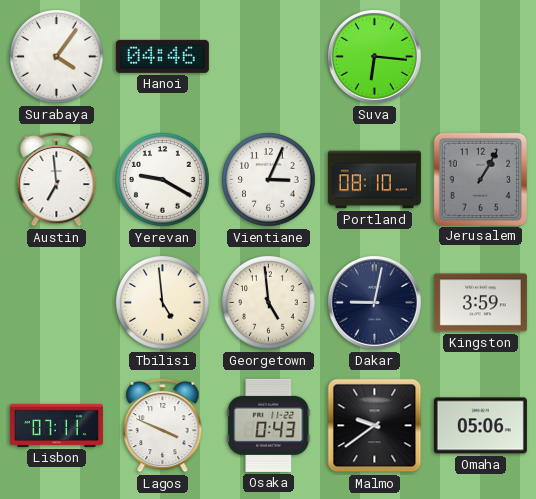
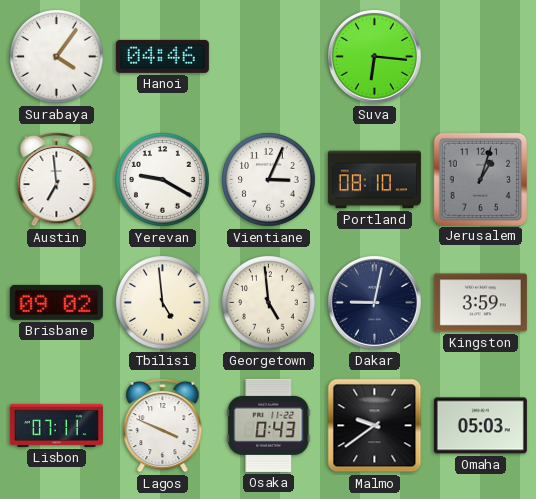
Jerusalem: 1:05 -> 1:03
Brisbane: none -> 09:02
Omaha: 05:06 -> 05:03
